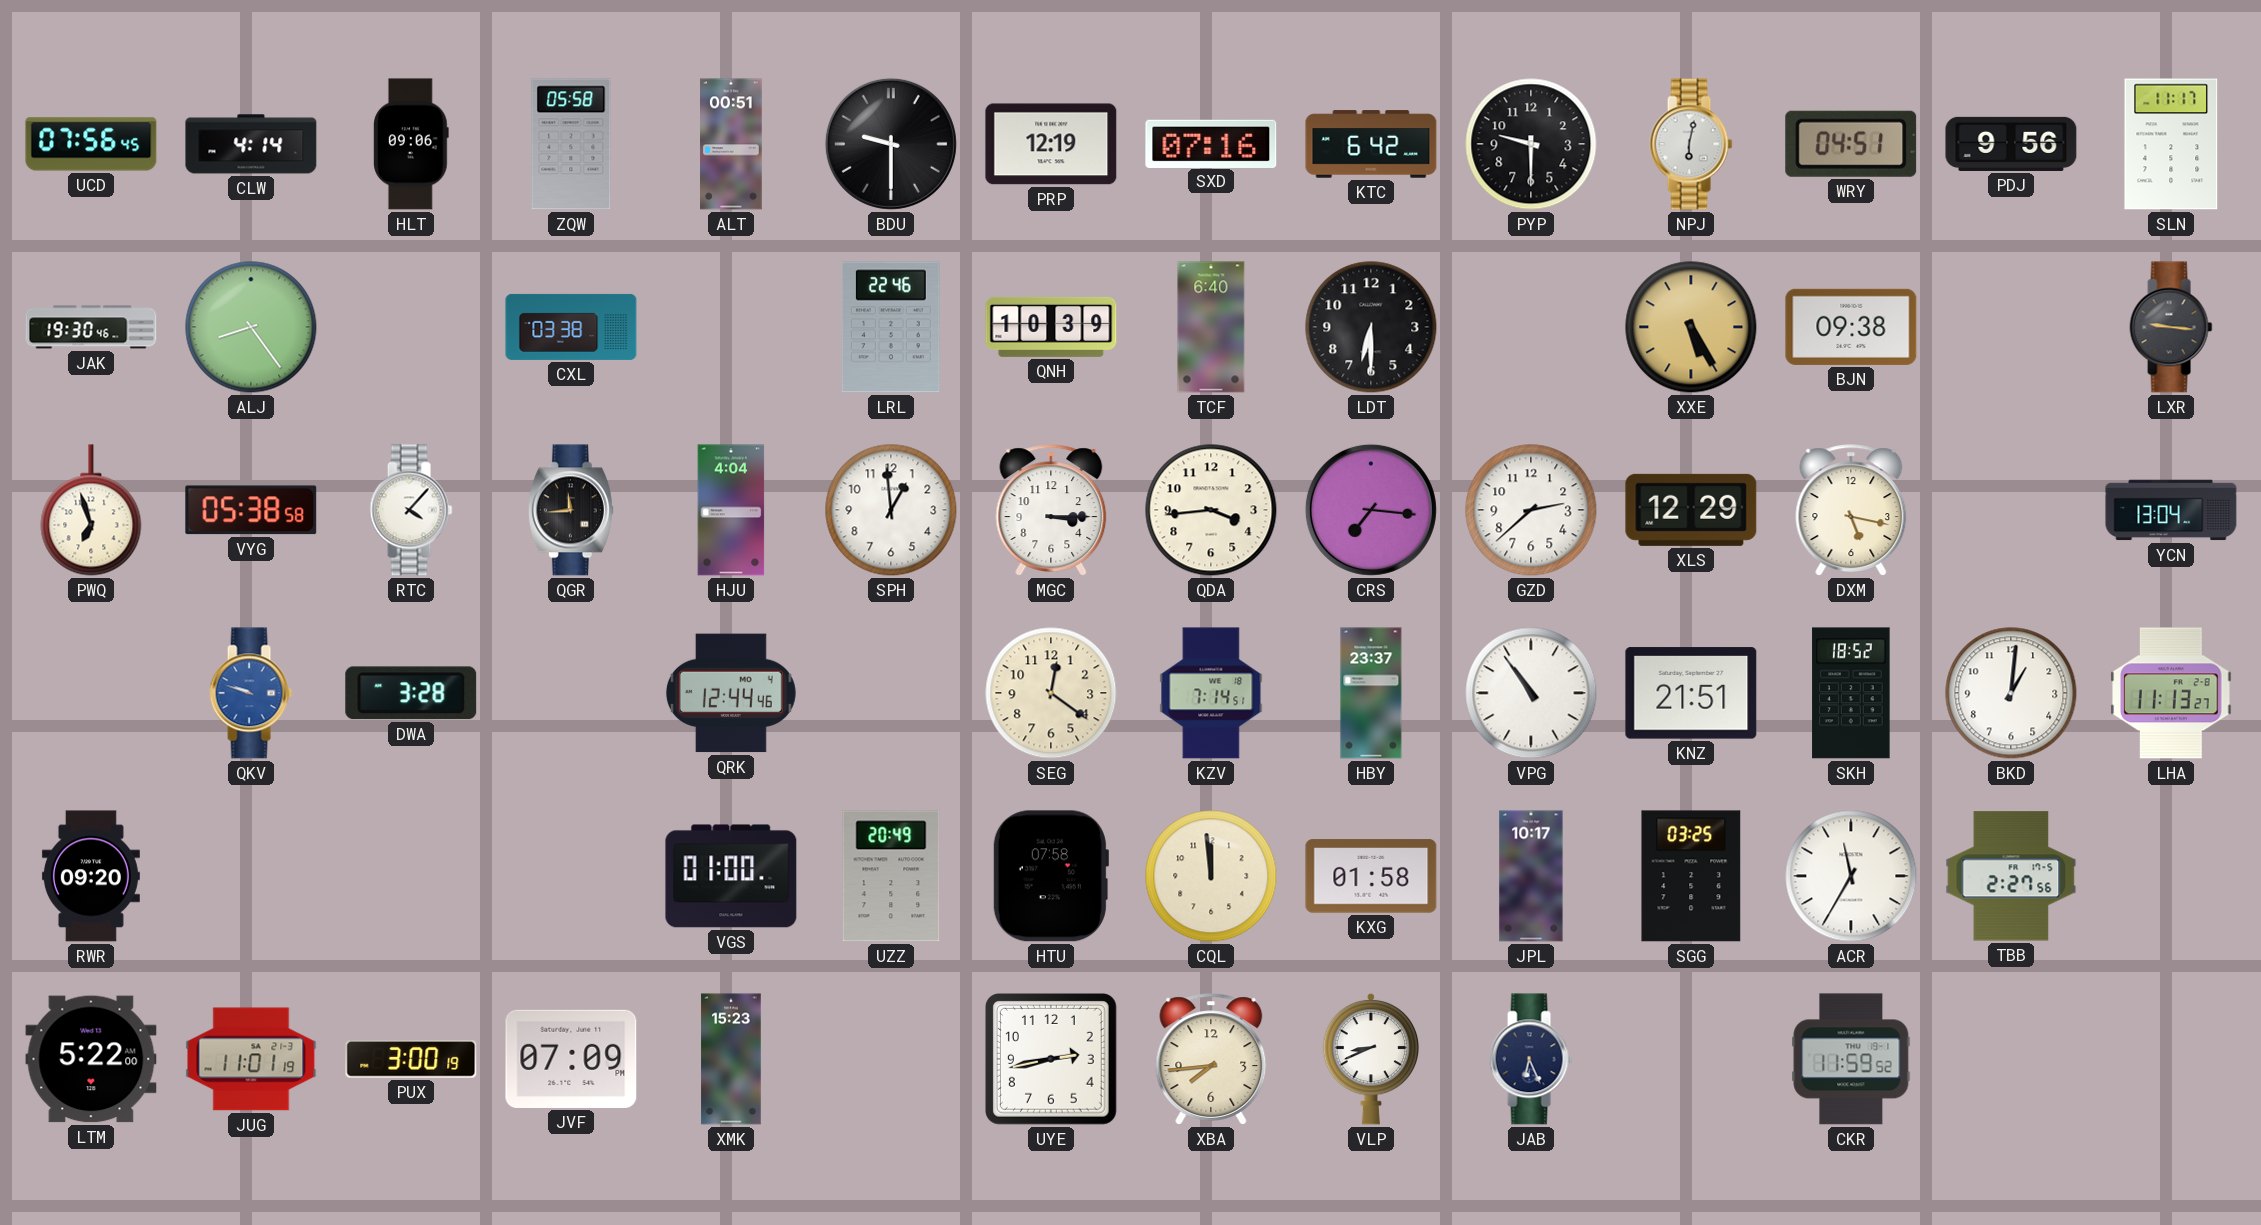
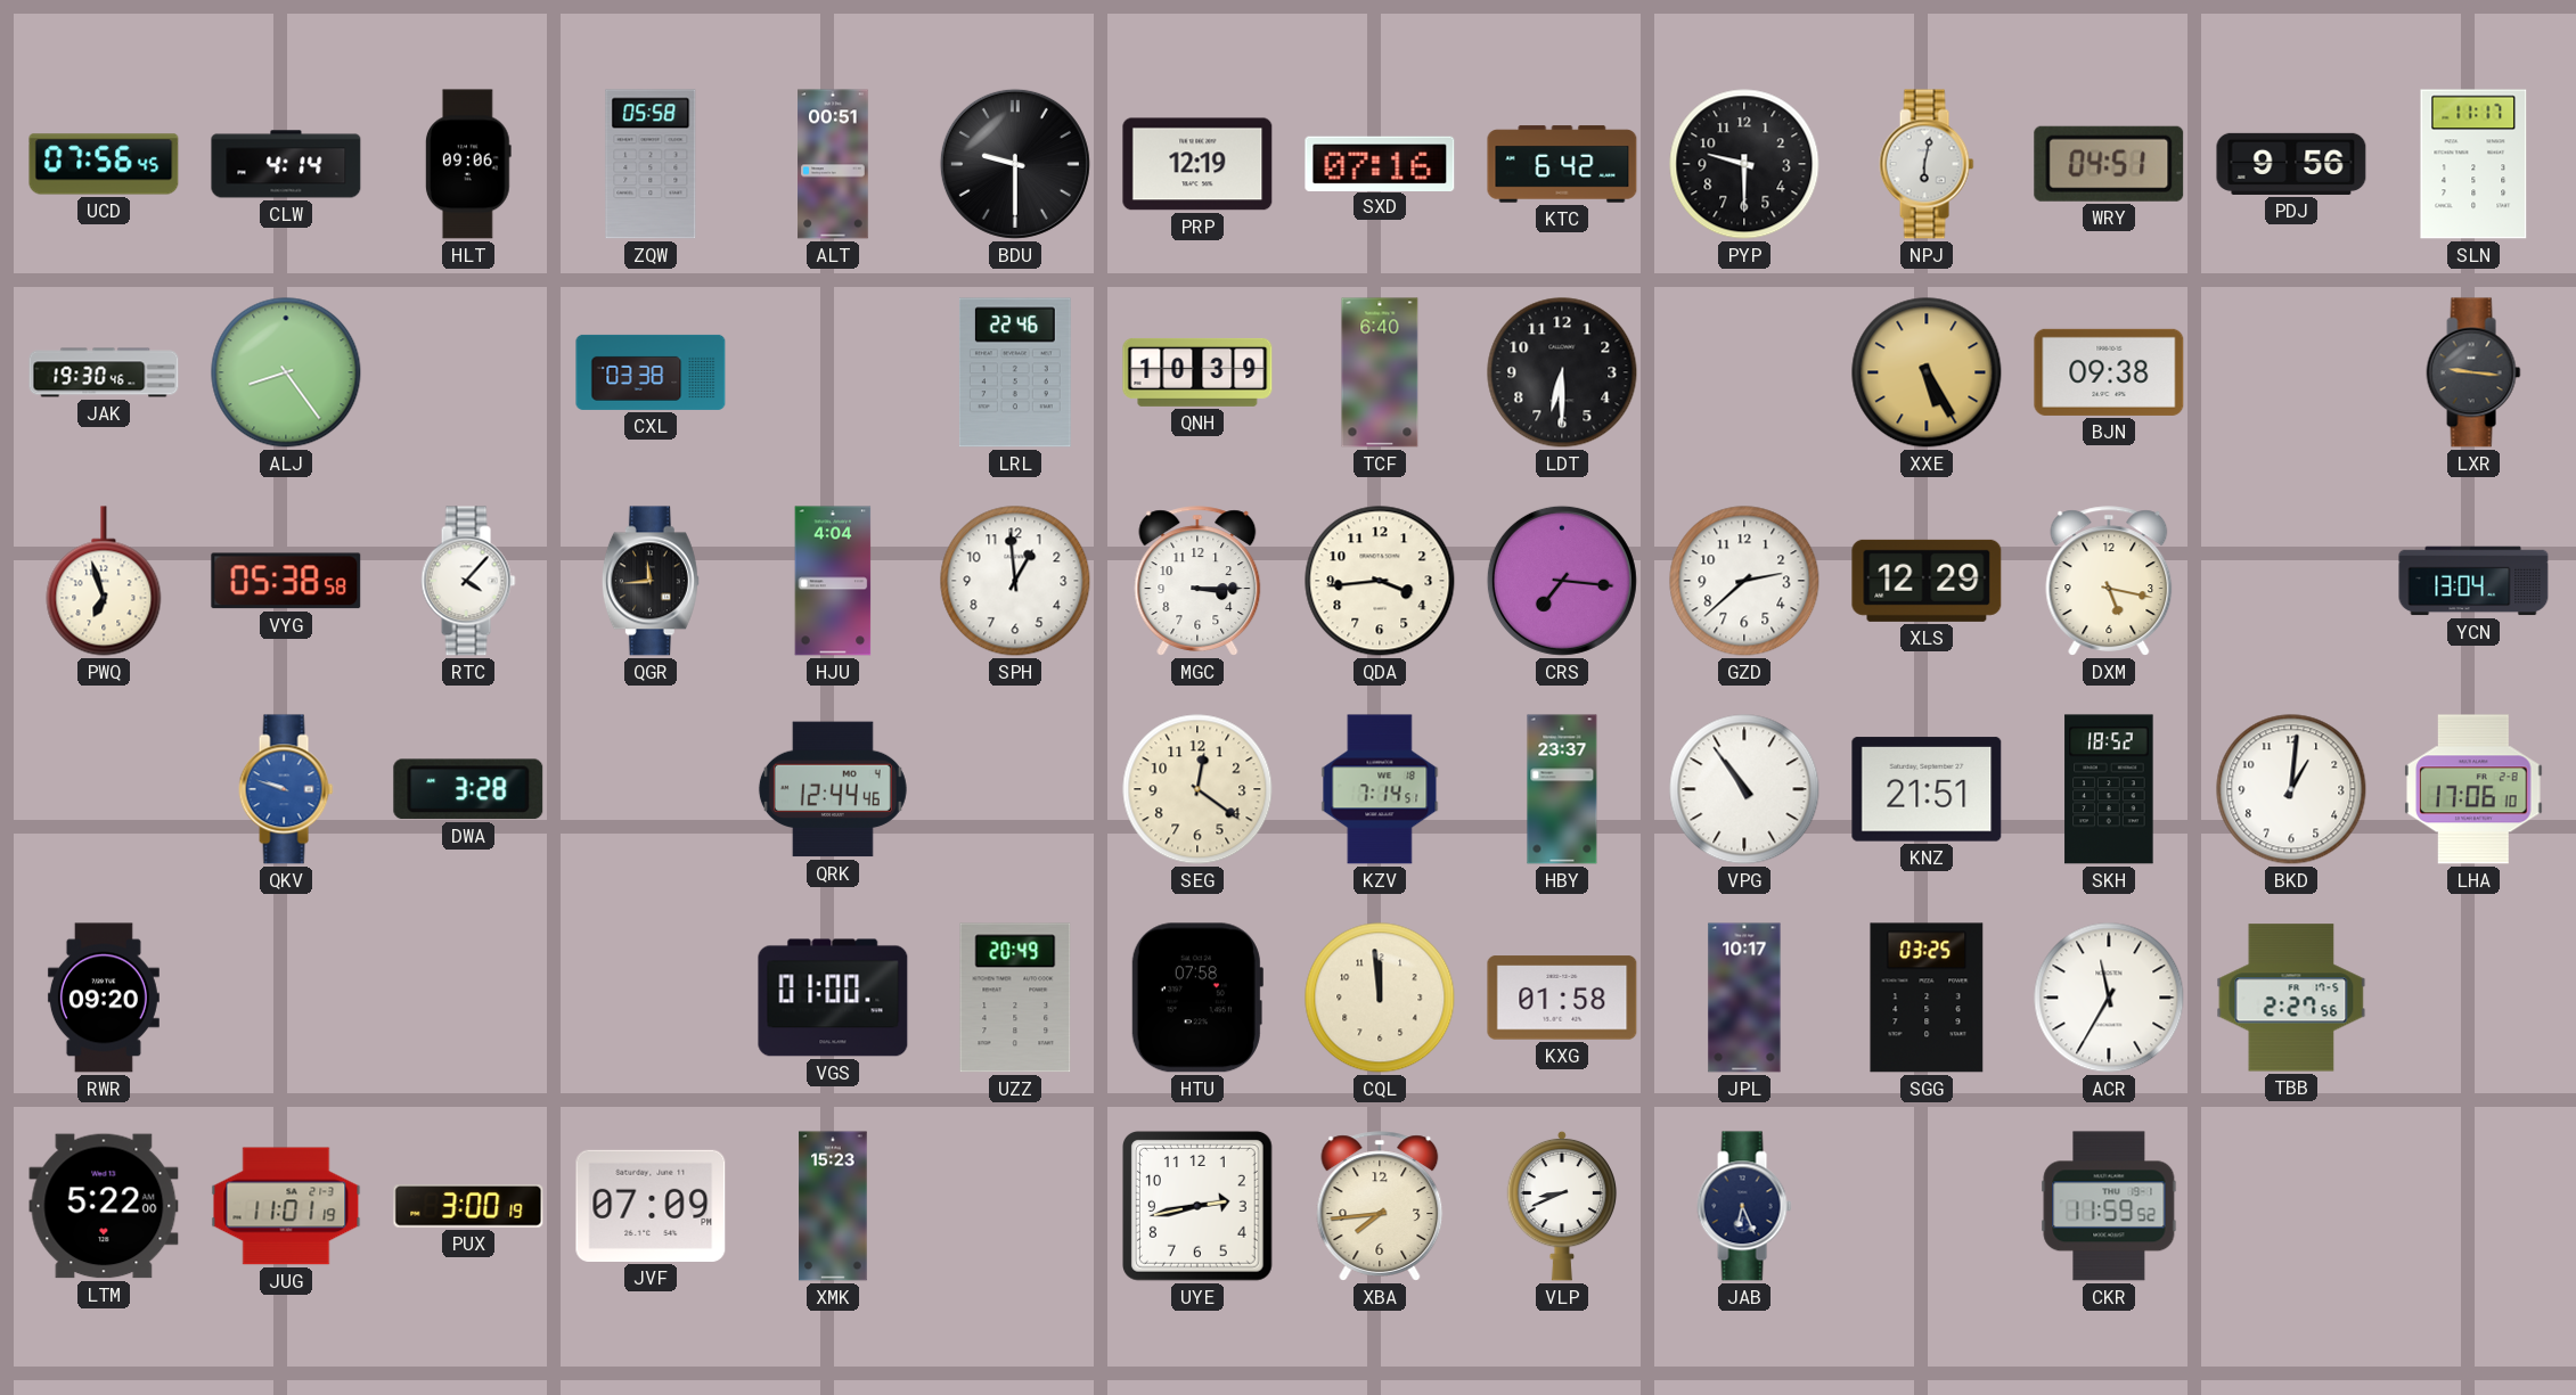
LHA: 11:13 -> 17:06
